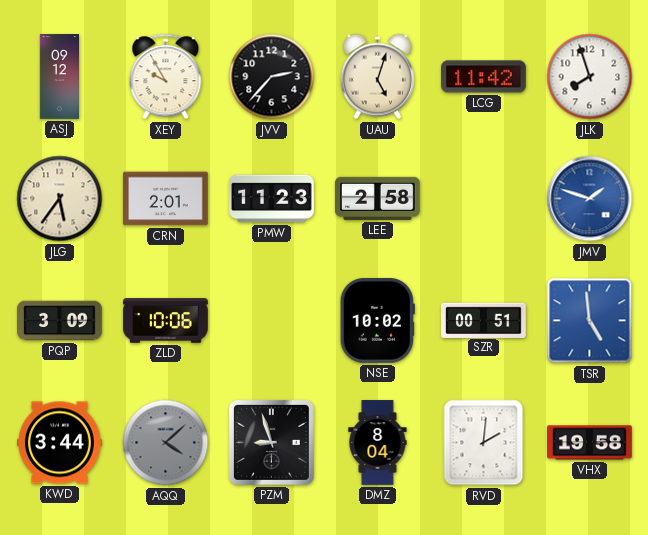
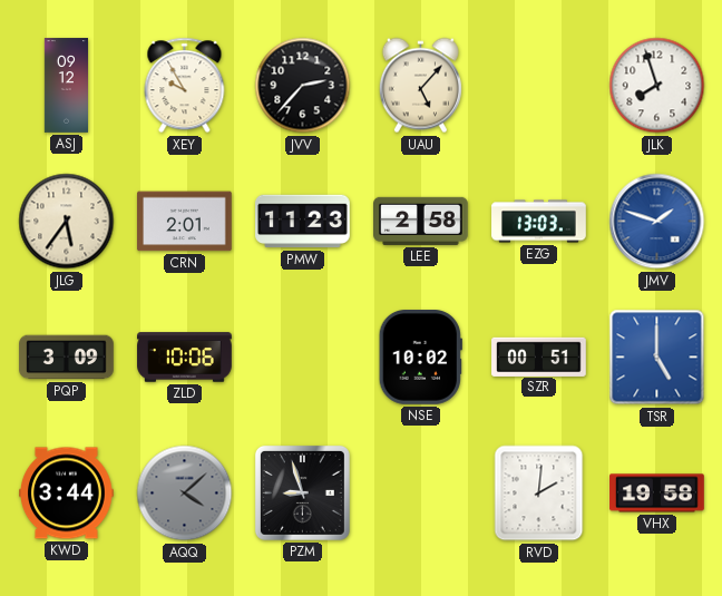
UAU: 5:03 -> 5:07
LCG: 11:42 -> none
EZG: none -> 13:03
TSR: 4:59 -> 5:00
DMZ: 8:04 -> none
